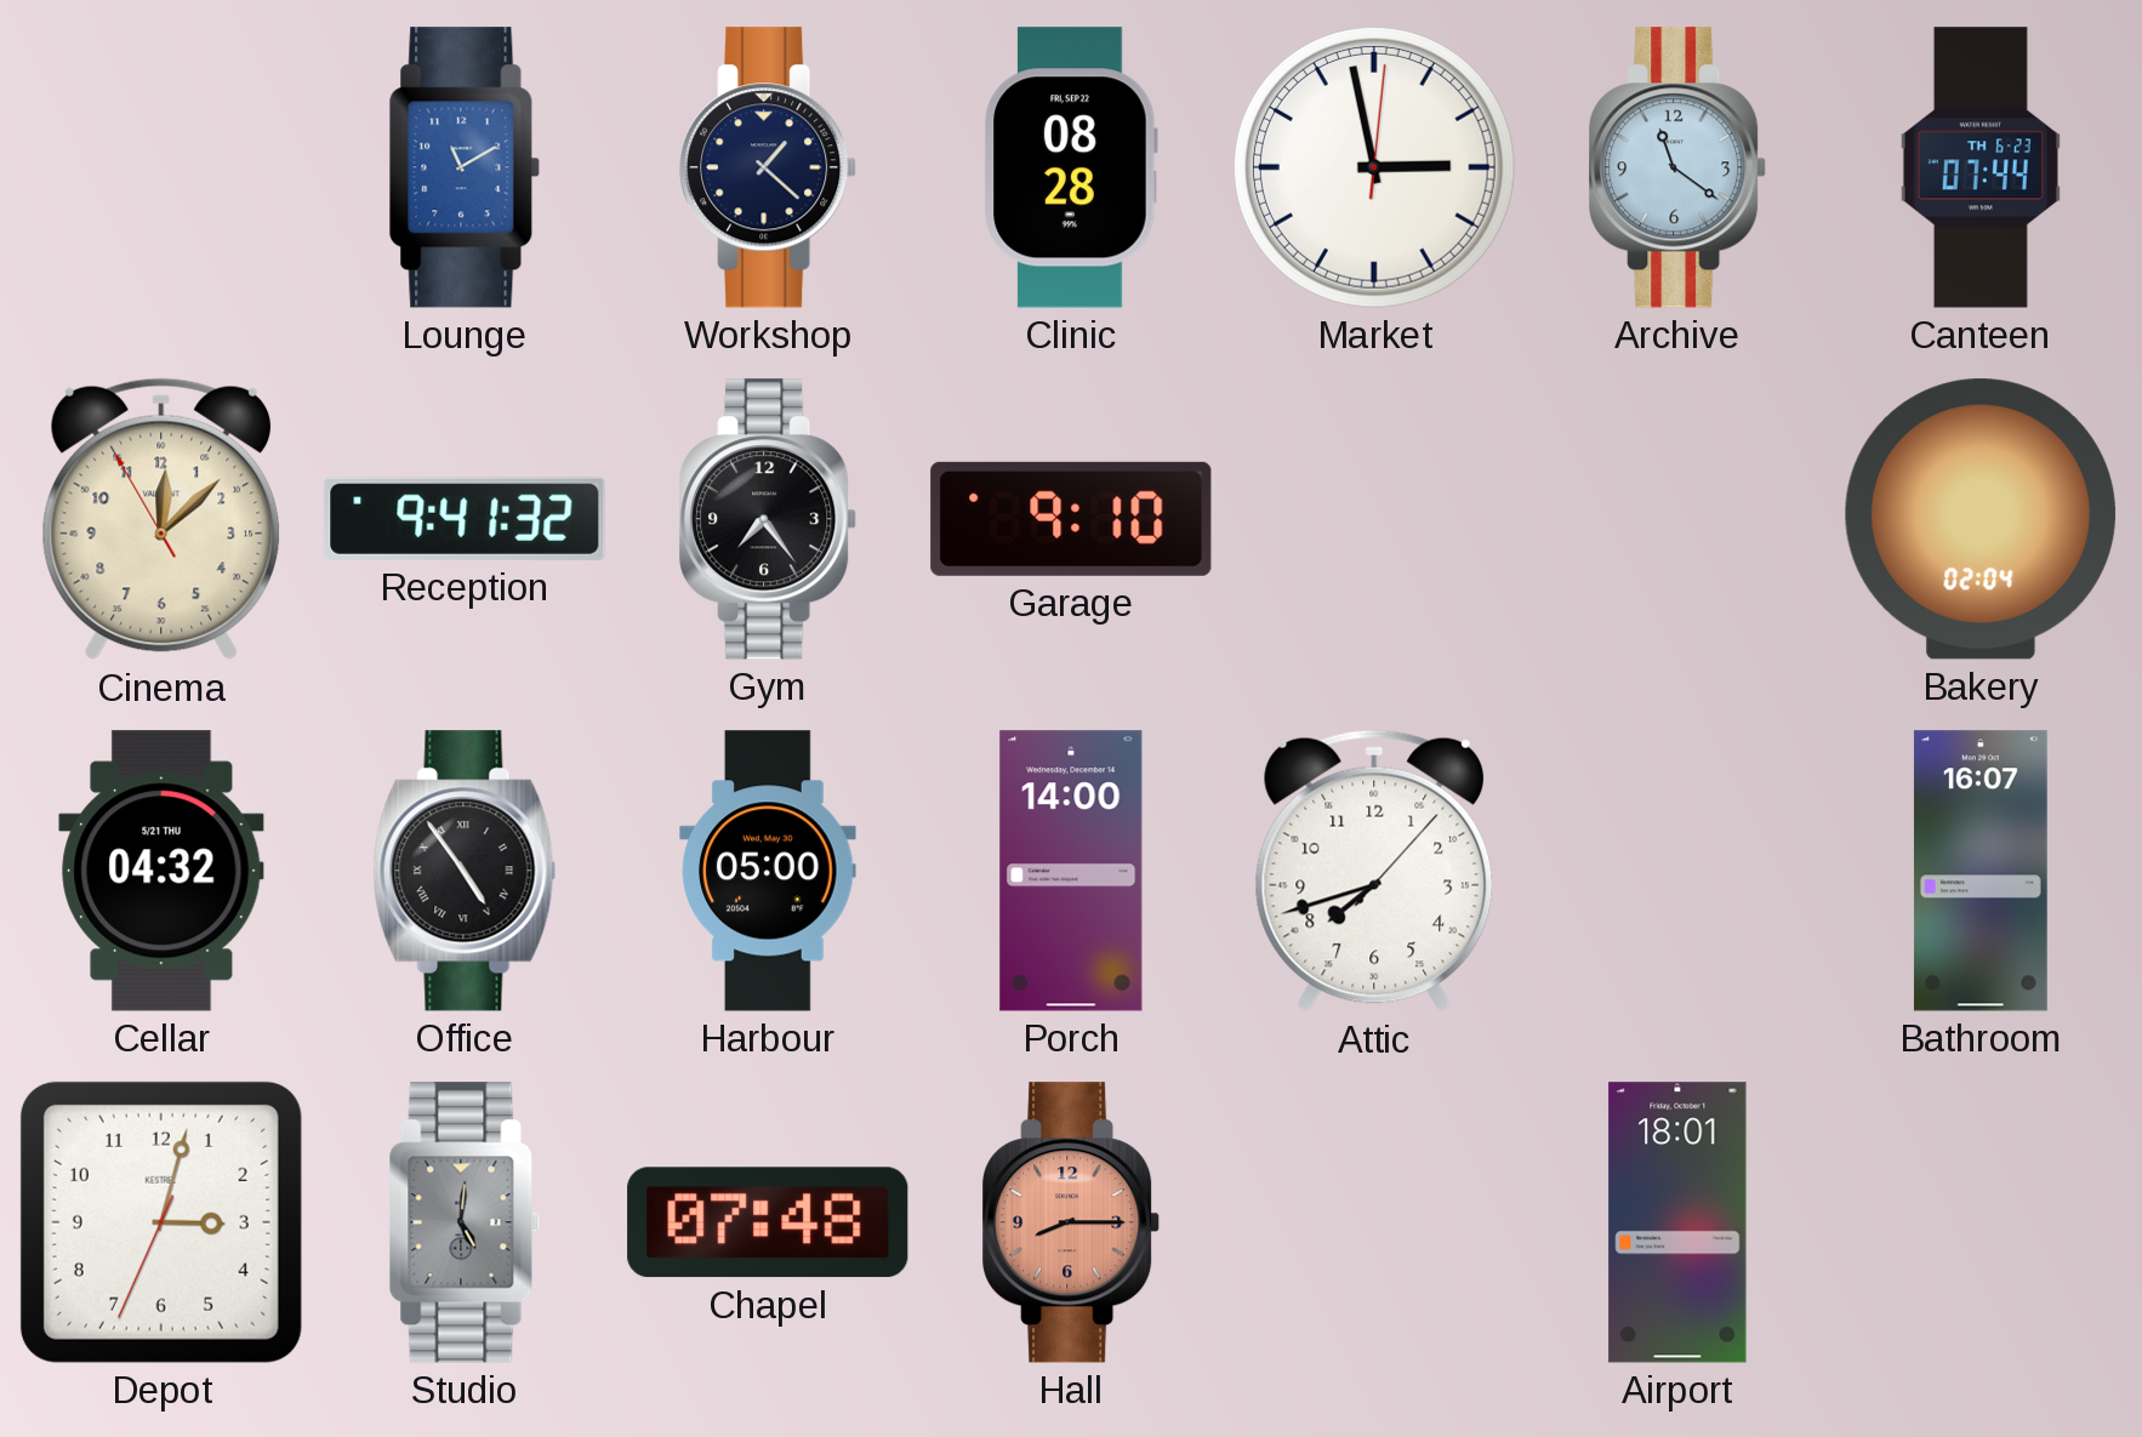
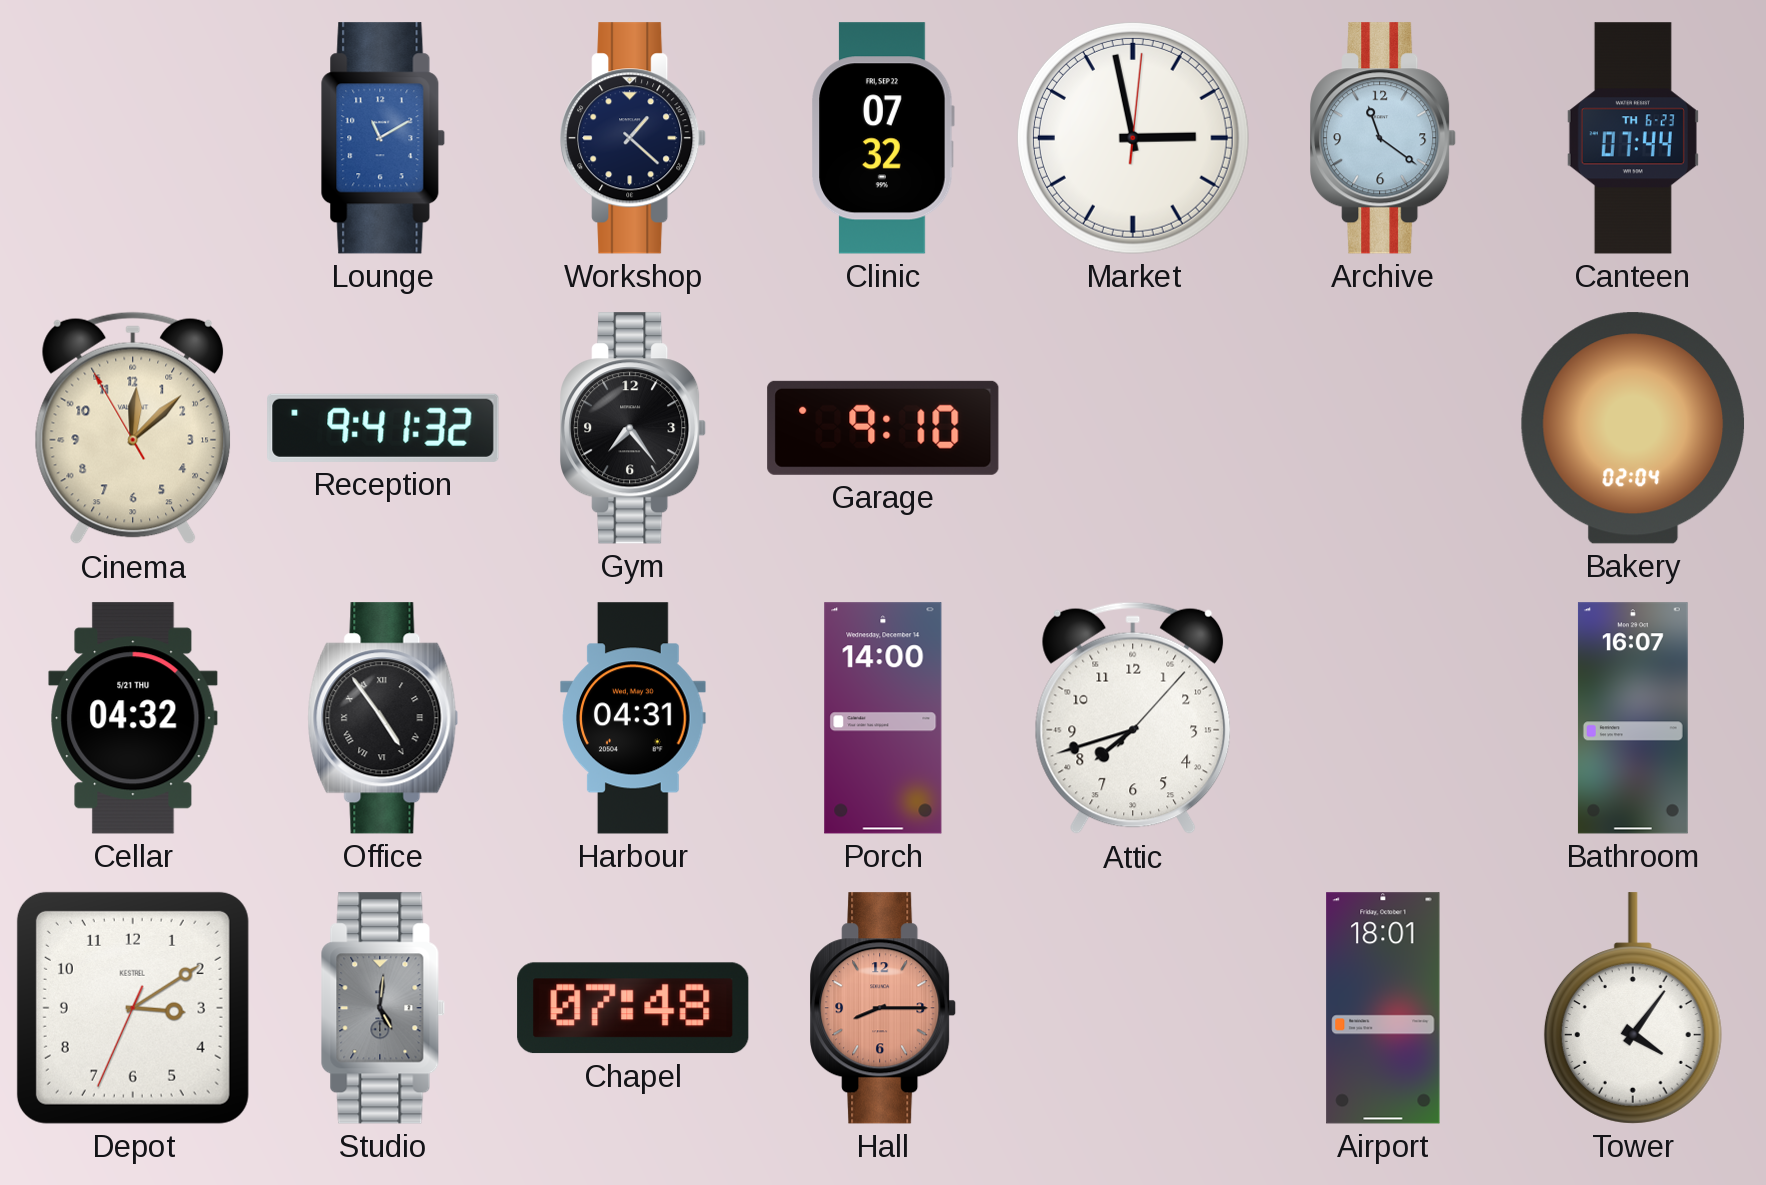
Clinic: 08:28 -> 07:32
Harbour: 05:00 -> 04:31
Depot: 3:02 -> 3:09
Tower: none -> 4:06
